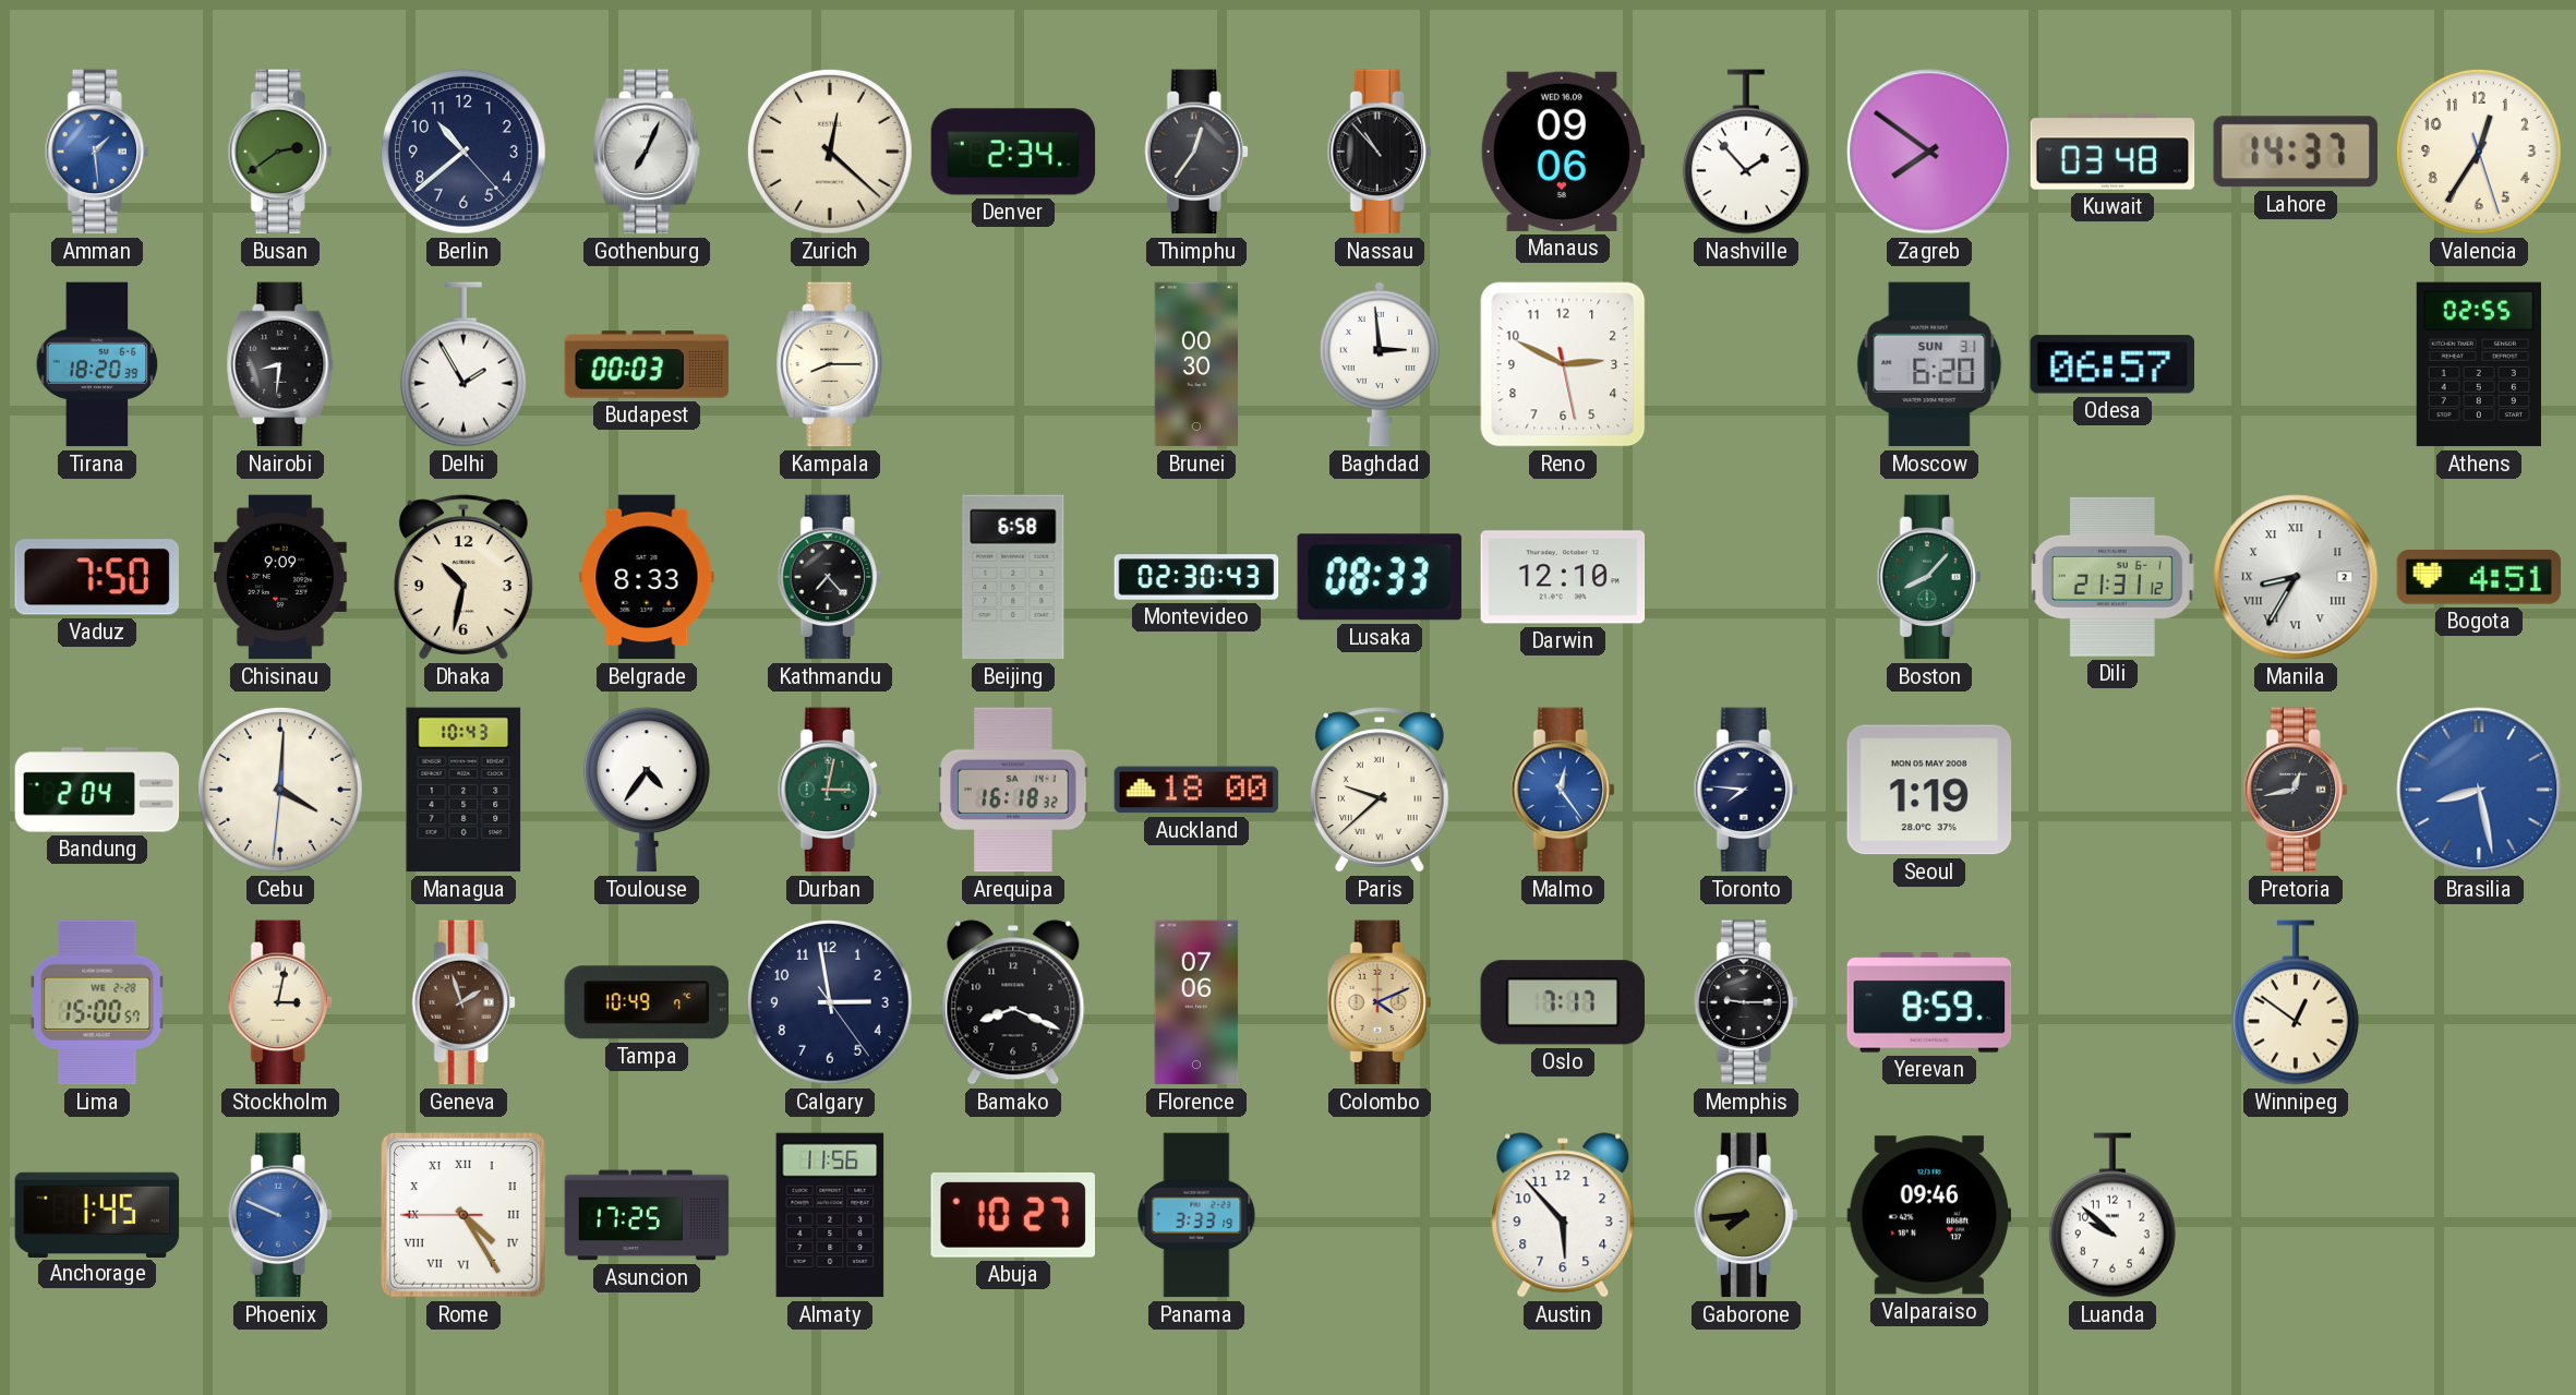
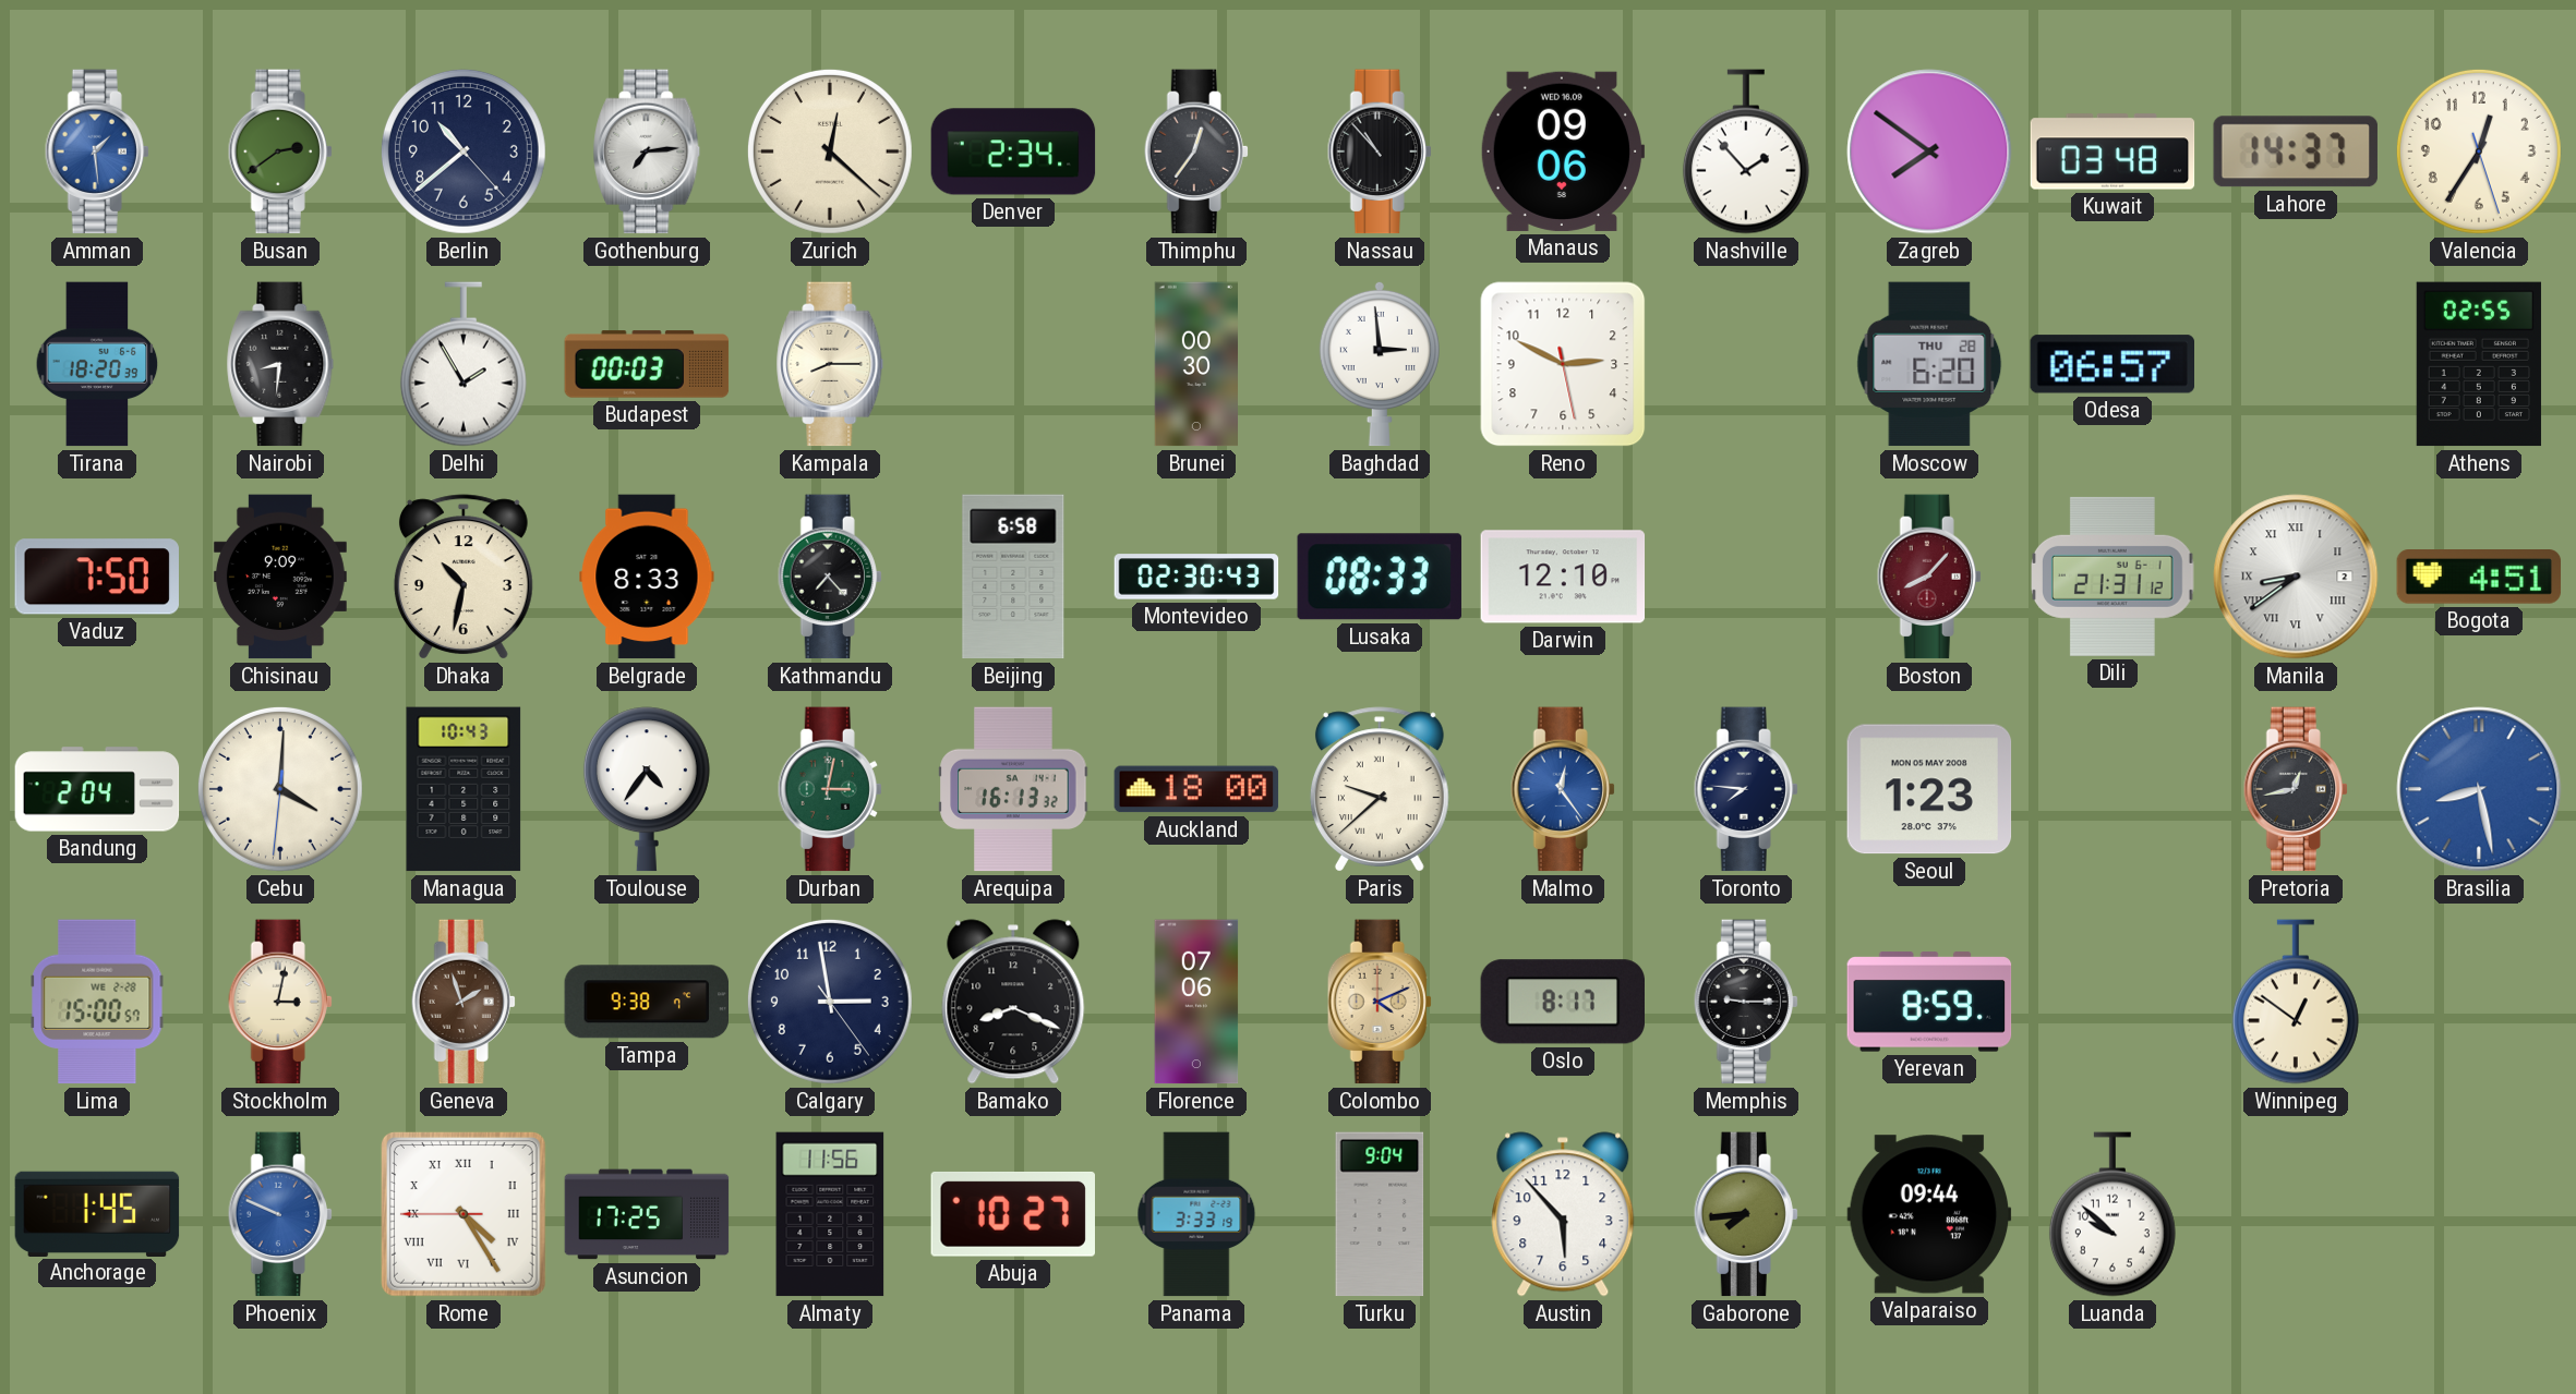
Gothenburg: 7:04 -> 7:14
Moscow date: SUN 31 -> THU 28
Boston dial: green -> burgundy
Manila: 8:35 -> 8:39
Arequipa: 16:18 -> 16:13
Seoul: 1:19 -> 1:23
Tampa: 10:49 -> 9:38
Oslo: 7:17 -> 8:17
Turku: none -> 9:04
Valparaiso: 09:46 -> 09:44
